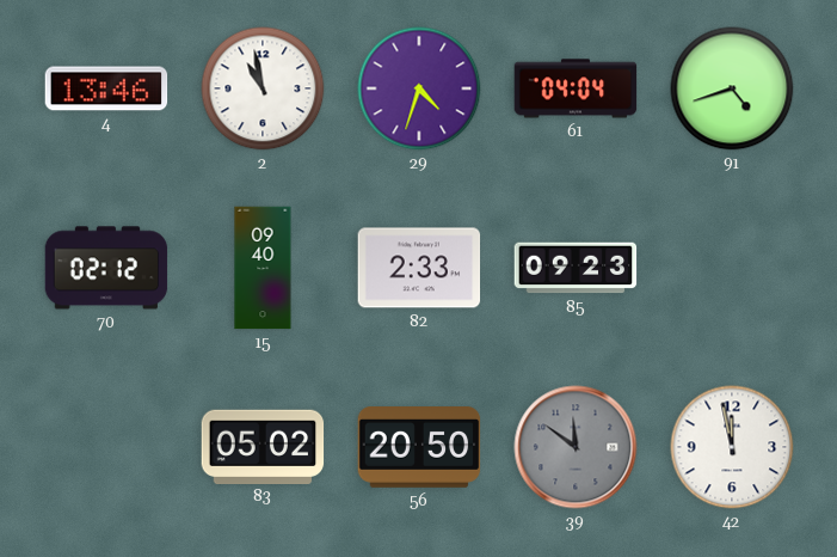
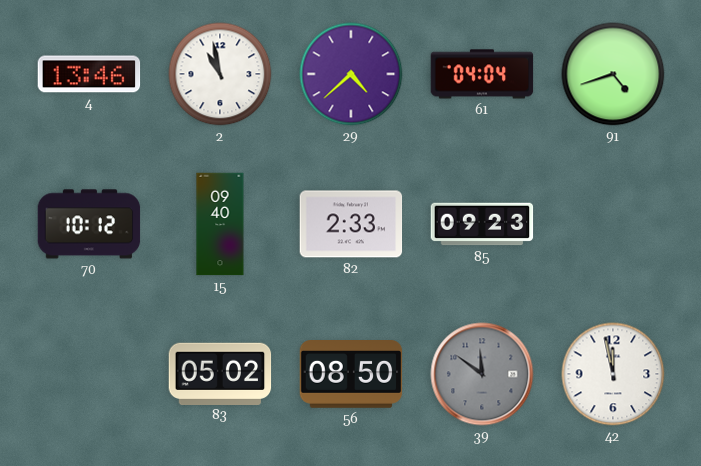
29: 4:33 -> 4:38
70: 02:12 -> 10:12
56: 20:50 -> 08:50
